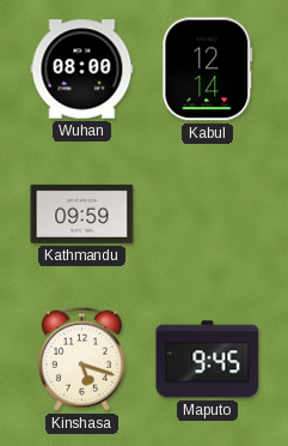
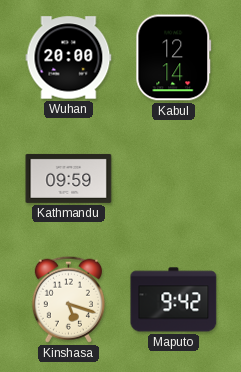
Wuhan: 08:00 -> 20:00
Maputo: 9:45 -> 9:42
